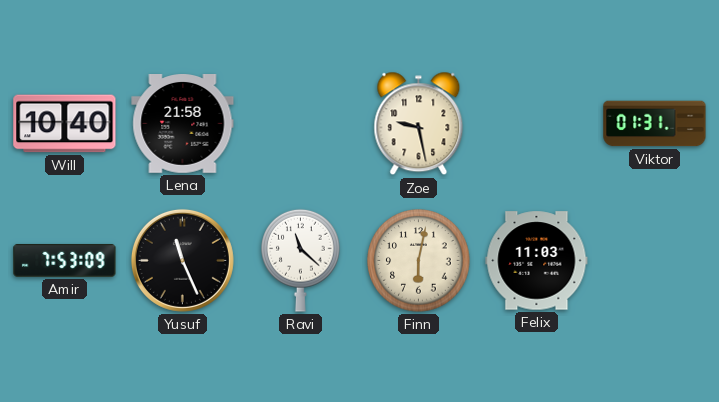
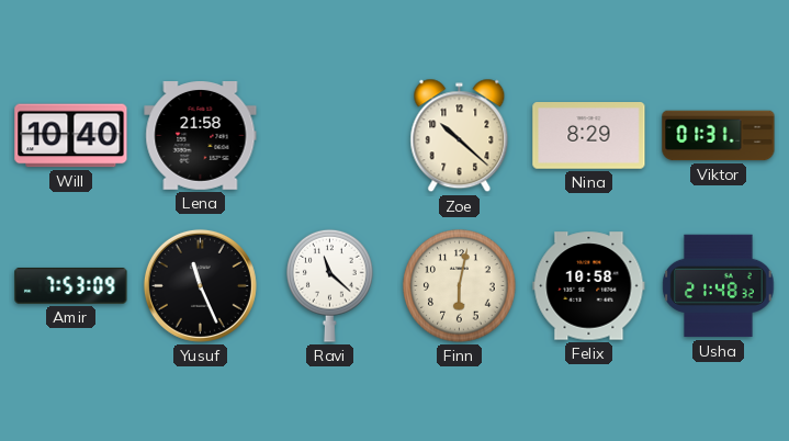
Zoe: 9:28 -> 10:22
Nina: none -> 8:29
Felix: 11:03 -> 10:58
Usha: none -> 21:48
